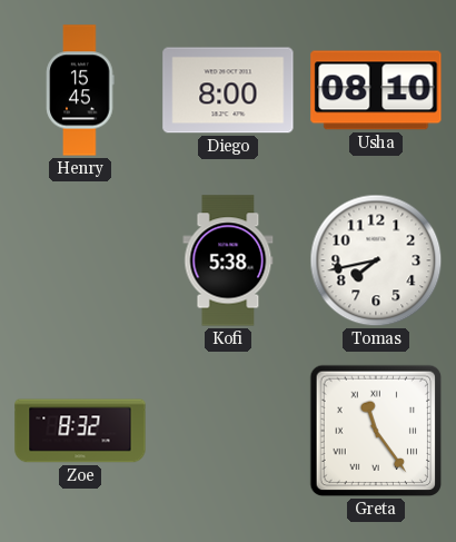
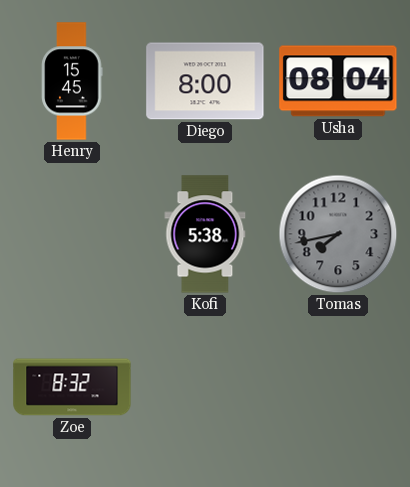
Usha: 08:10 -> 08:04
Tomas dial: white -> grey
Greta: 11:24 -> none
